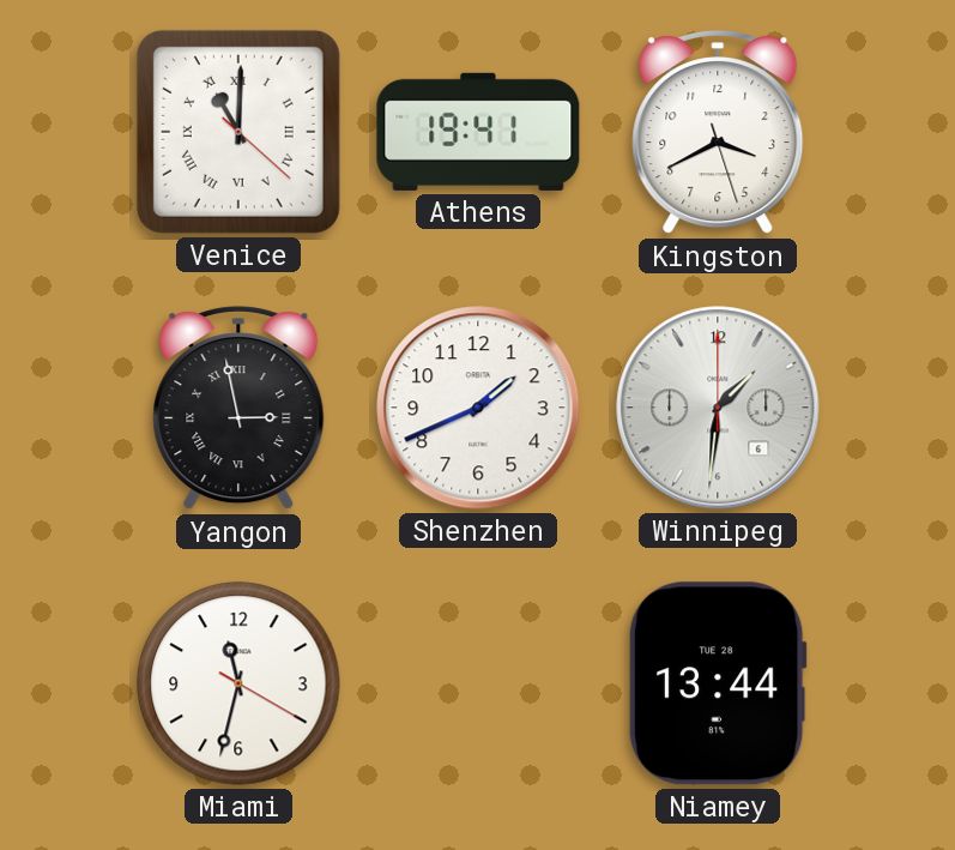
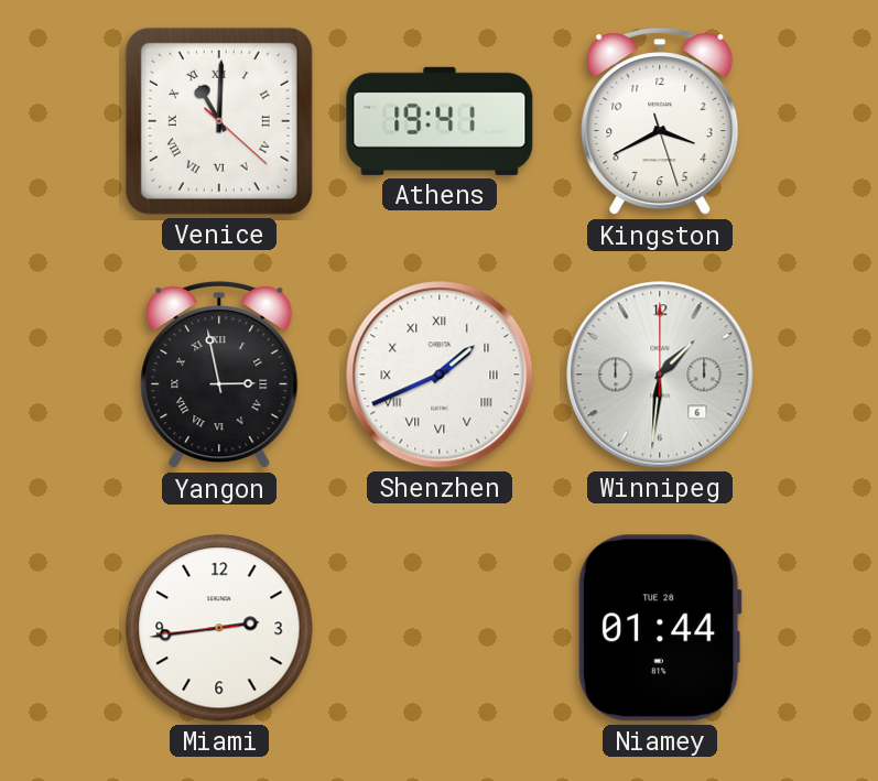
Shenzhen numerals: Arabic -> Roman
Miami: 11:32 -> 2:43
Niamey: 13:44 -> 01:44
